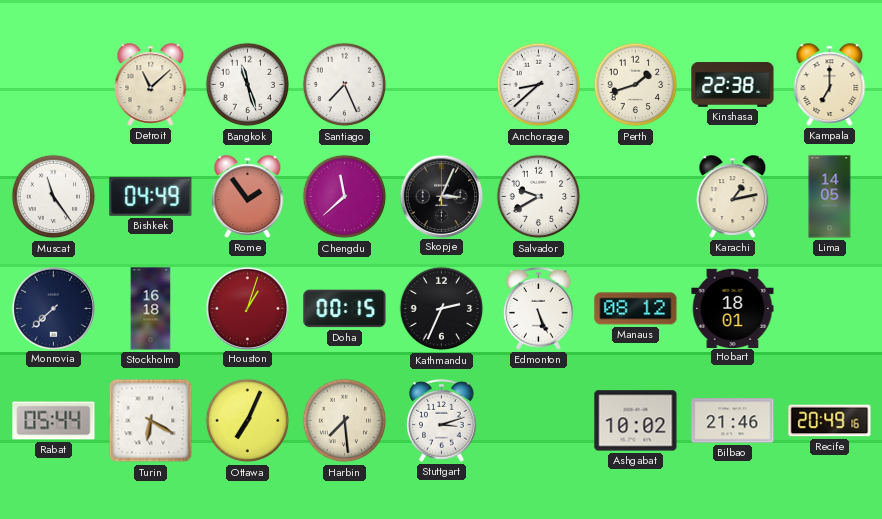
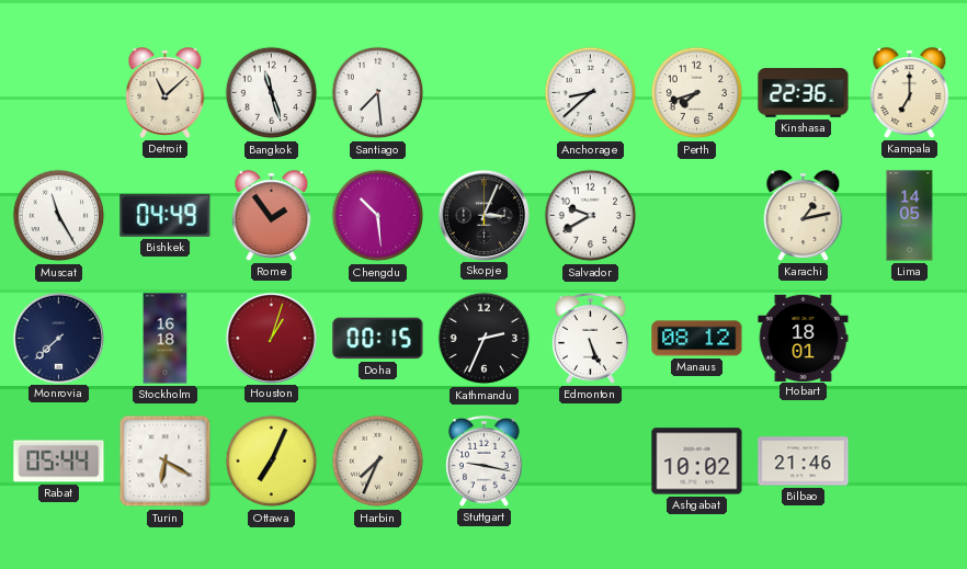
Santiago: 7:26 -> 7:29
Perth: 1:42 -> 7:42
Kinshasa: 22:38 -> 22:36
Muscat: 11:24 -> 11:25
Chengdu: 11:38 -> 10:29
Harbin: 7:29 -> 7:34
Stuttgart: 3:12 -> 9:17
Recife: 20:49 -> none
